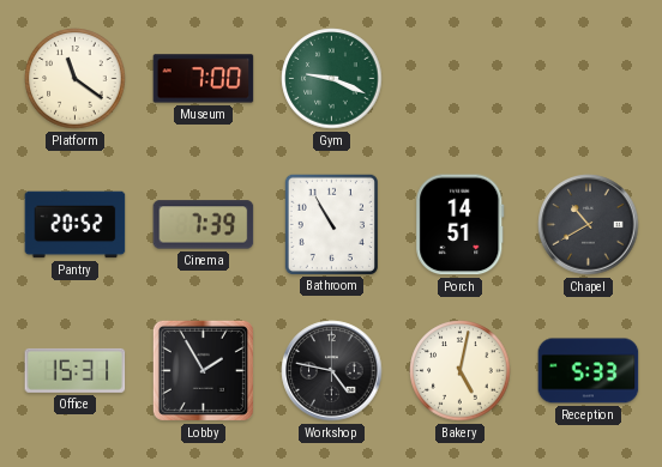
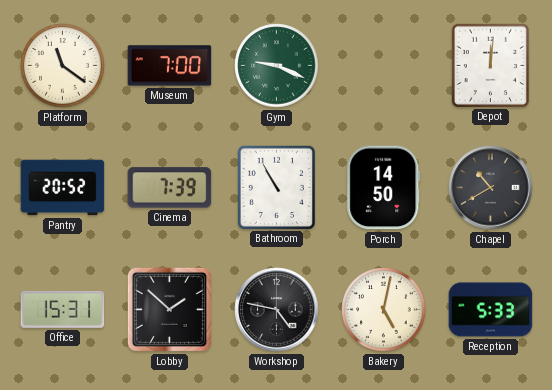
Depot: none -> 12:01
Porch: 14:51 -> 14:50
Lobby: 1:55 -> 1:52
